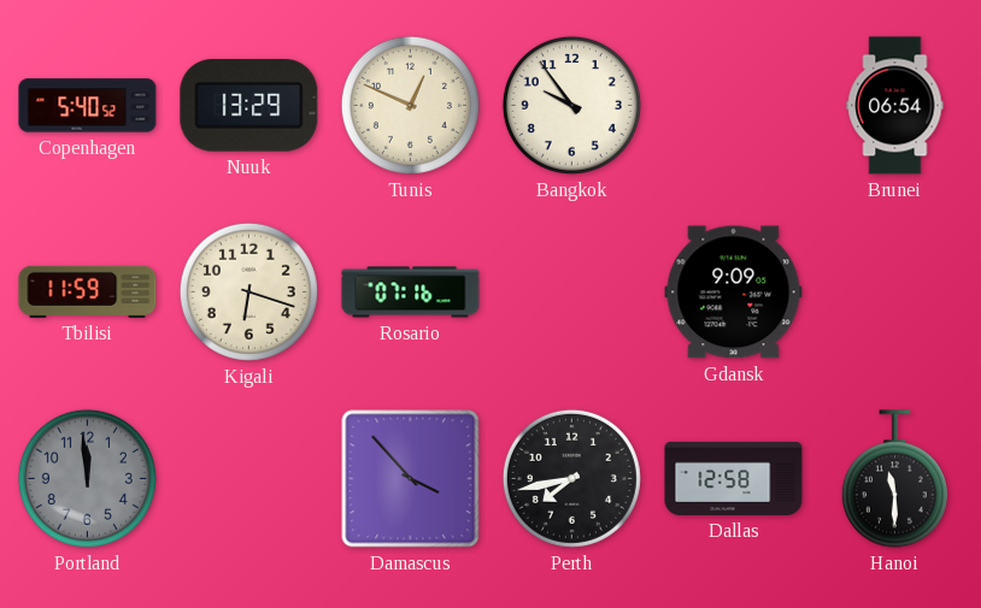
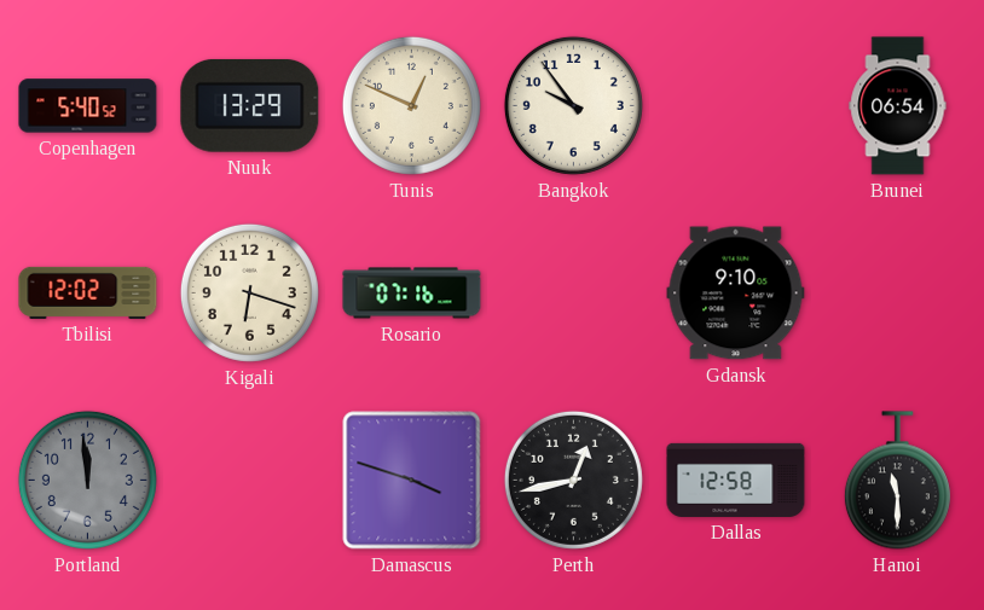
Tbilisi: 11:59 -> 12:02
Gdansk: 9:09 -> 9:10
Damascus: 3:53 -> 3:48
Perth: 7:43 -> 12:43
